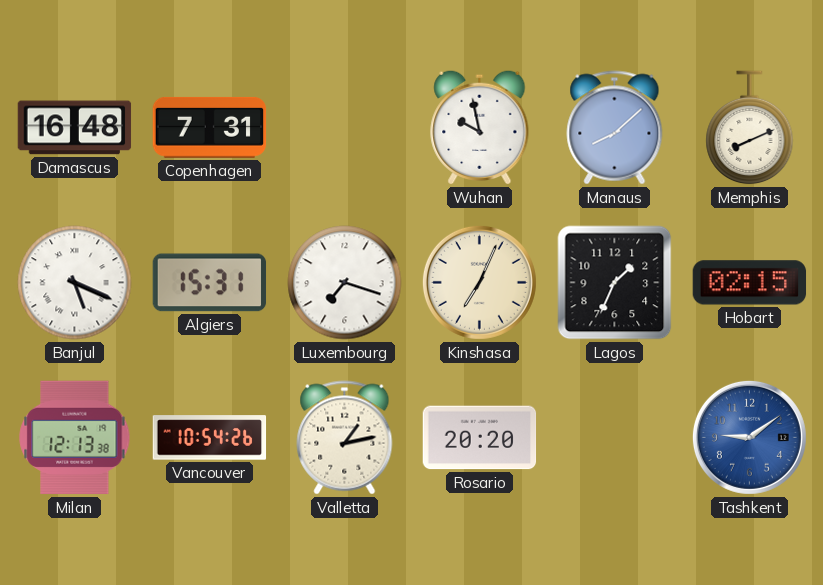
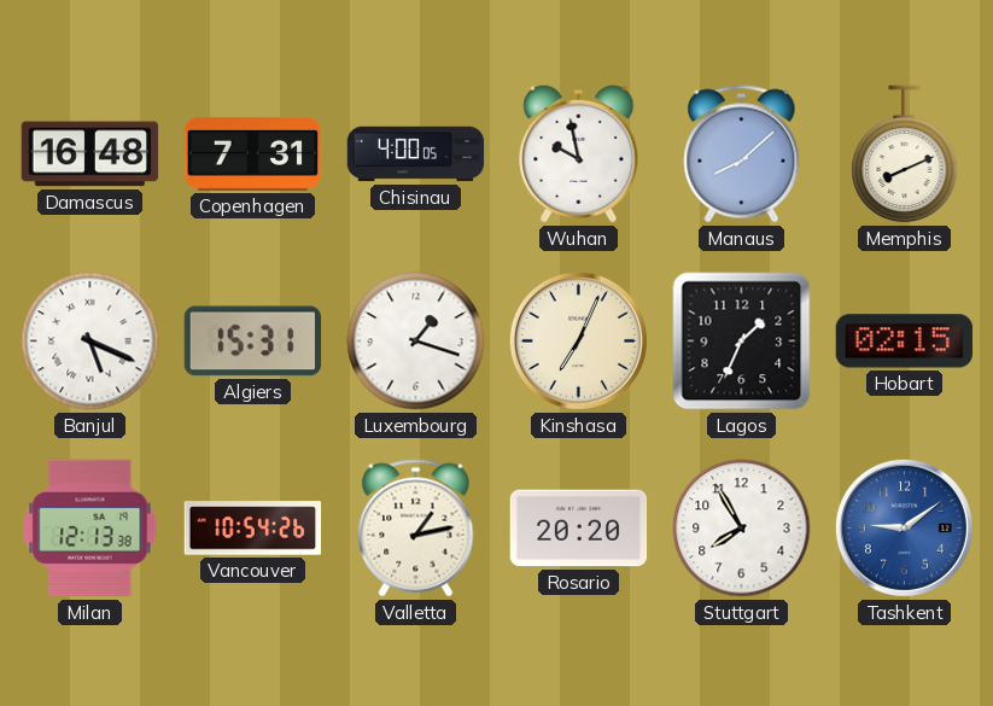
Chisinau: none -> 4:00
Luxembourg: 7:18 -> 1:18
Stuttgart: none -> 7:55
